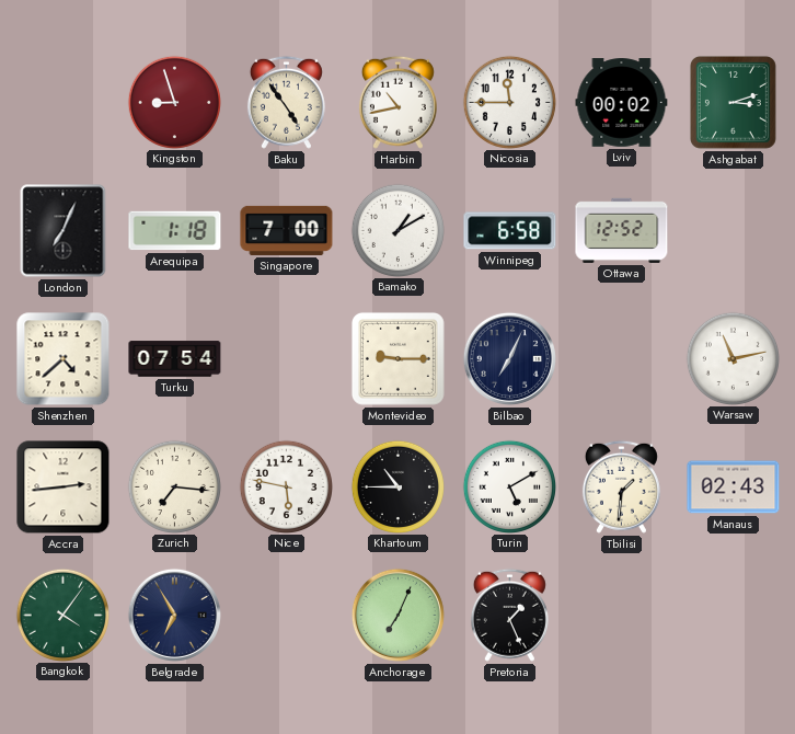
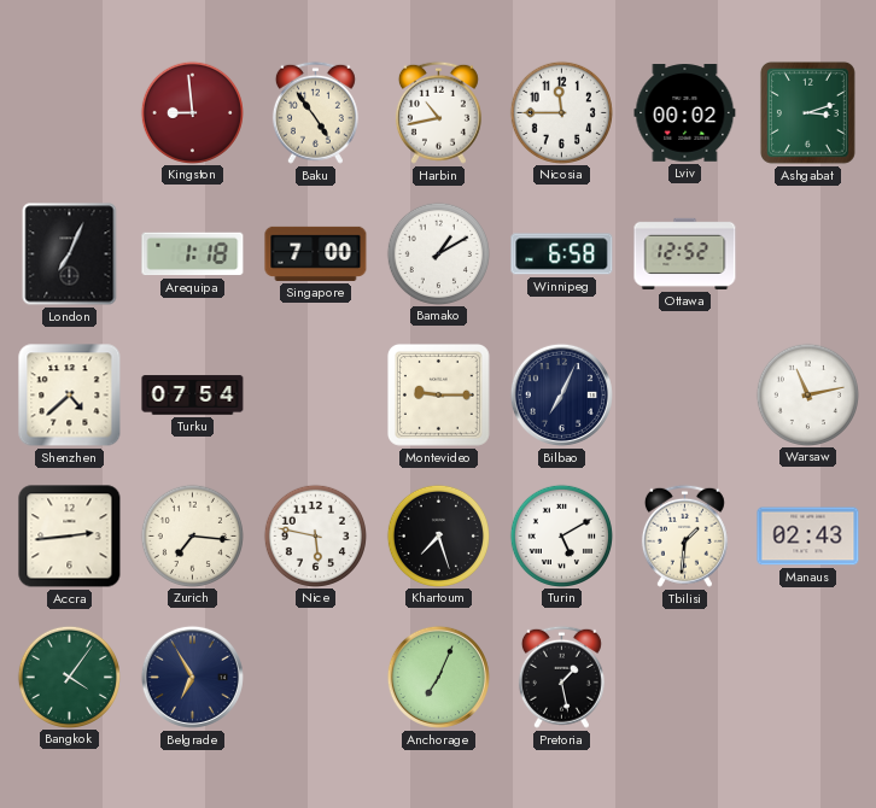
Kingston: 8:57 -> 8:59
Khartoum: 10:45 -> 7:27
Pretoria: 1:26 -> 1:28
